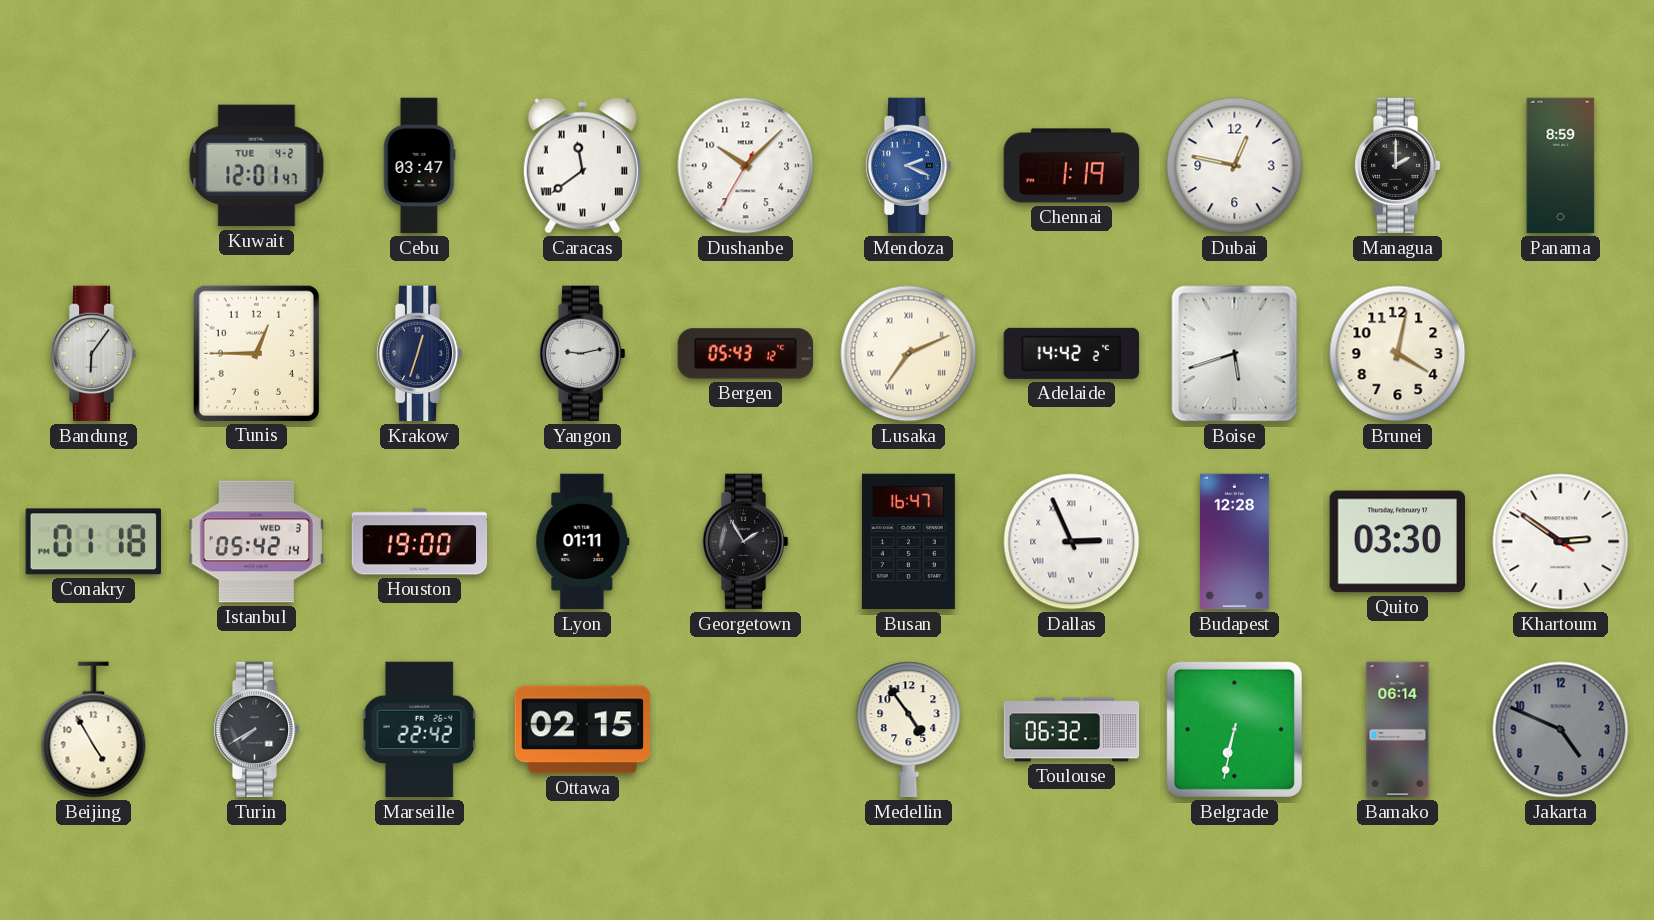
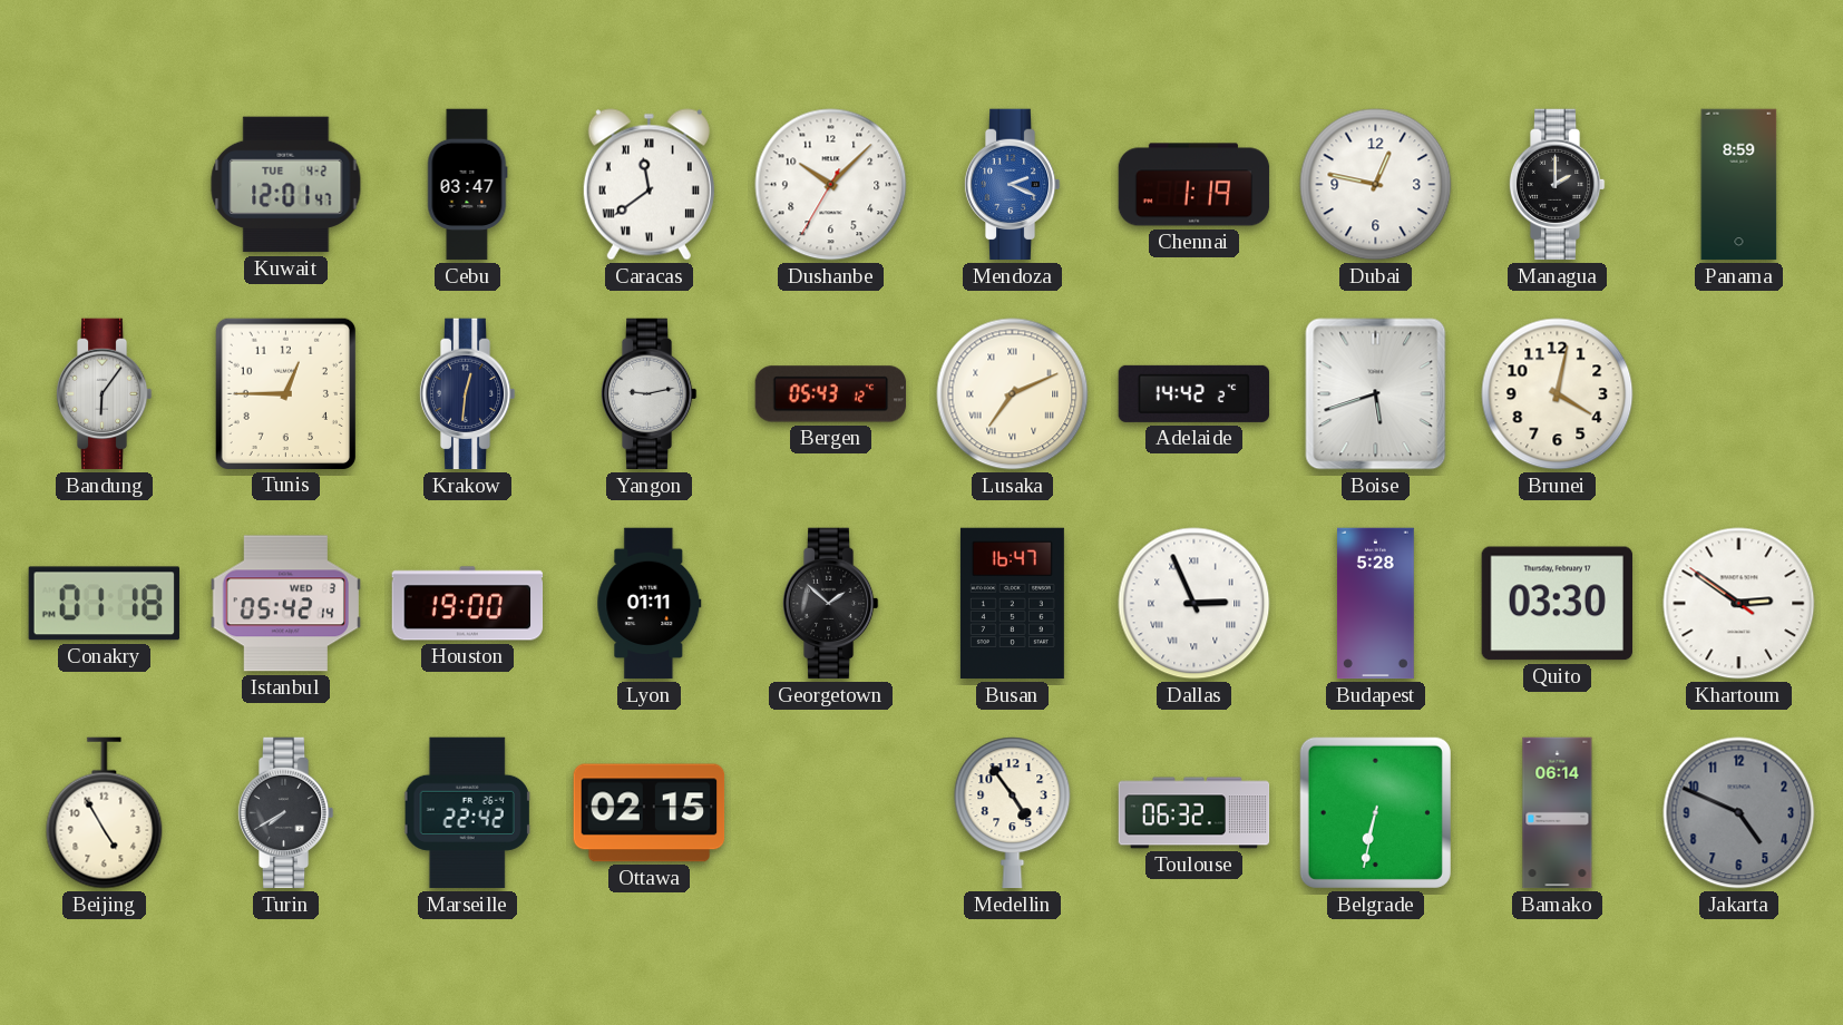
Krakow: 12:33 -> 12:31
Georgetown: 1:55 -> 1:52
Budapest: 12:28 -> 5:28
